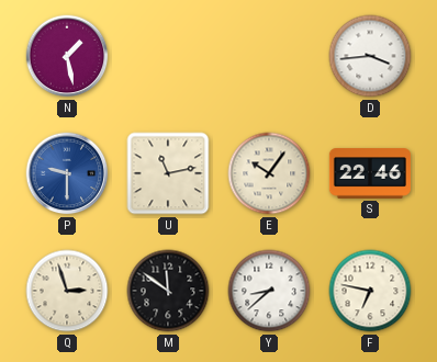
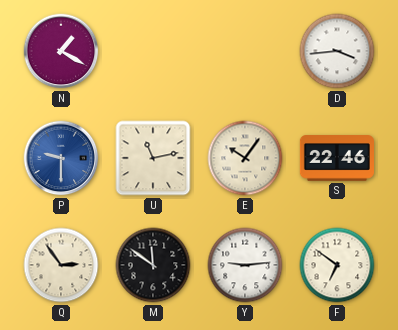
N: 1:28 -> 1:20
Q: 2:57 -> 2:54
Y: 8:38 -> 9:14
F: 6:47 -> 6:51
